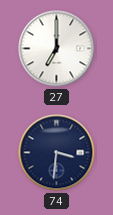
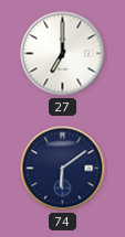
74: 3:31 -> 6:09
